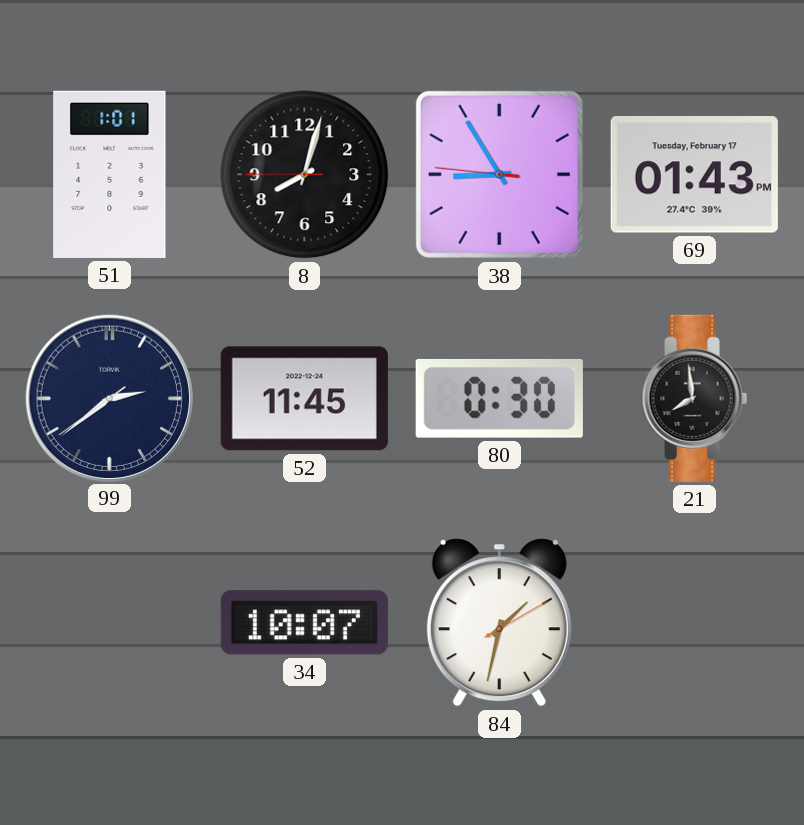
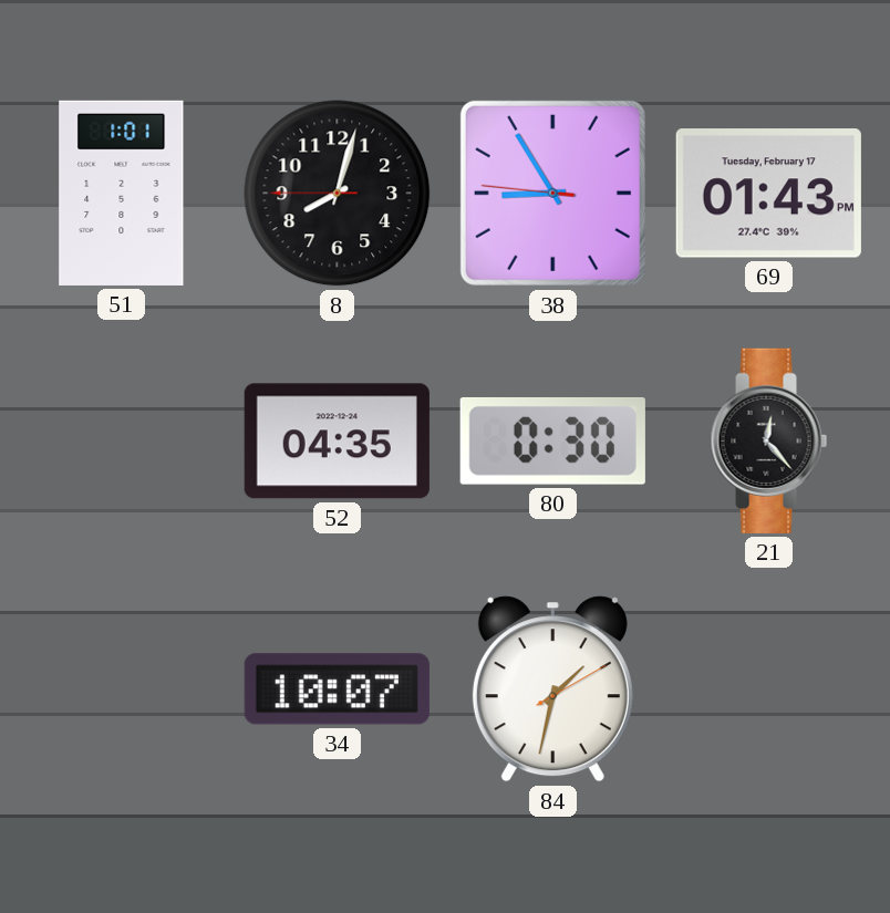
99: 2:38 -> none
52: 11:45 -> 04:35
21: 7:59 -> 12:23
